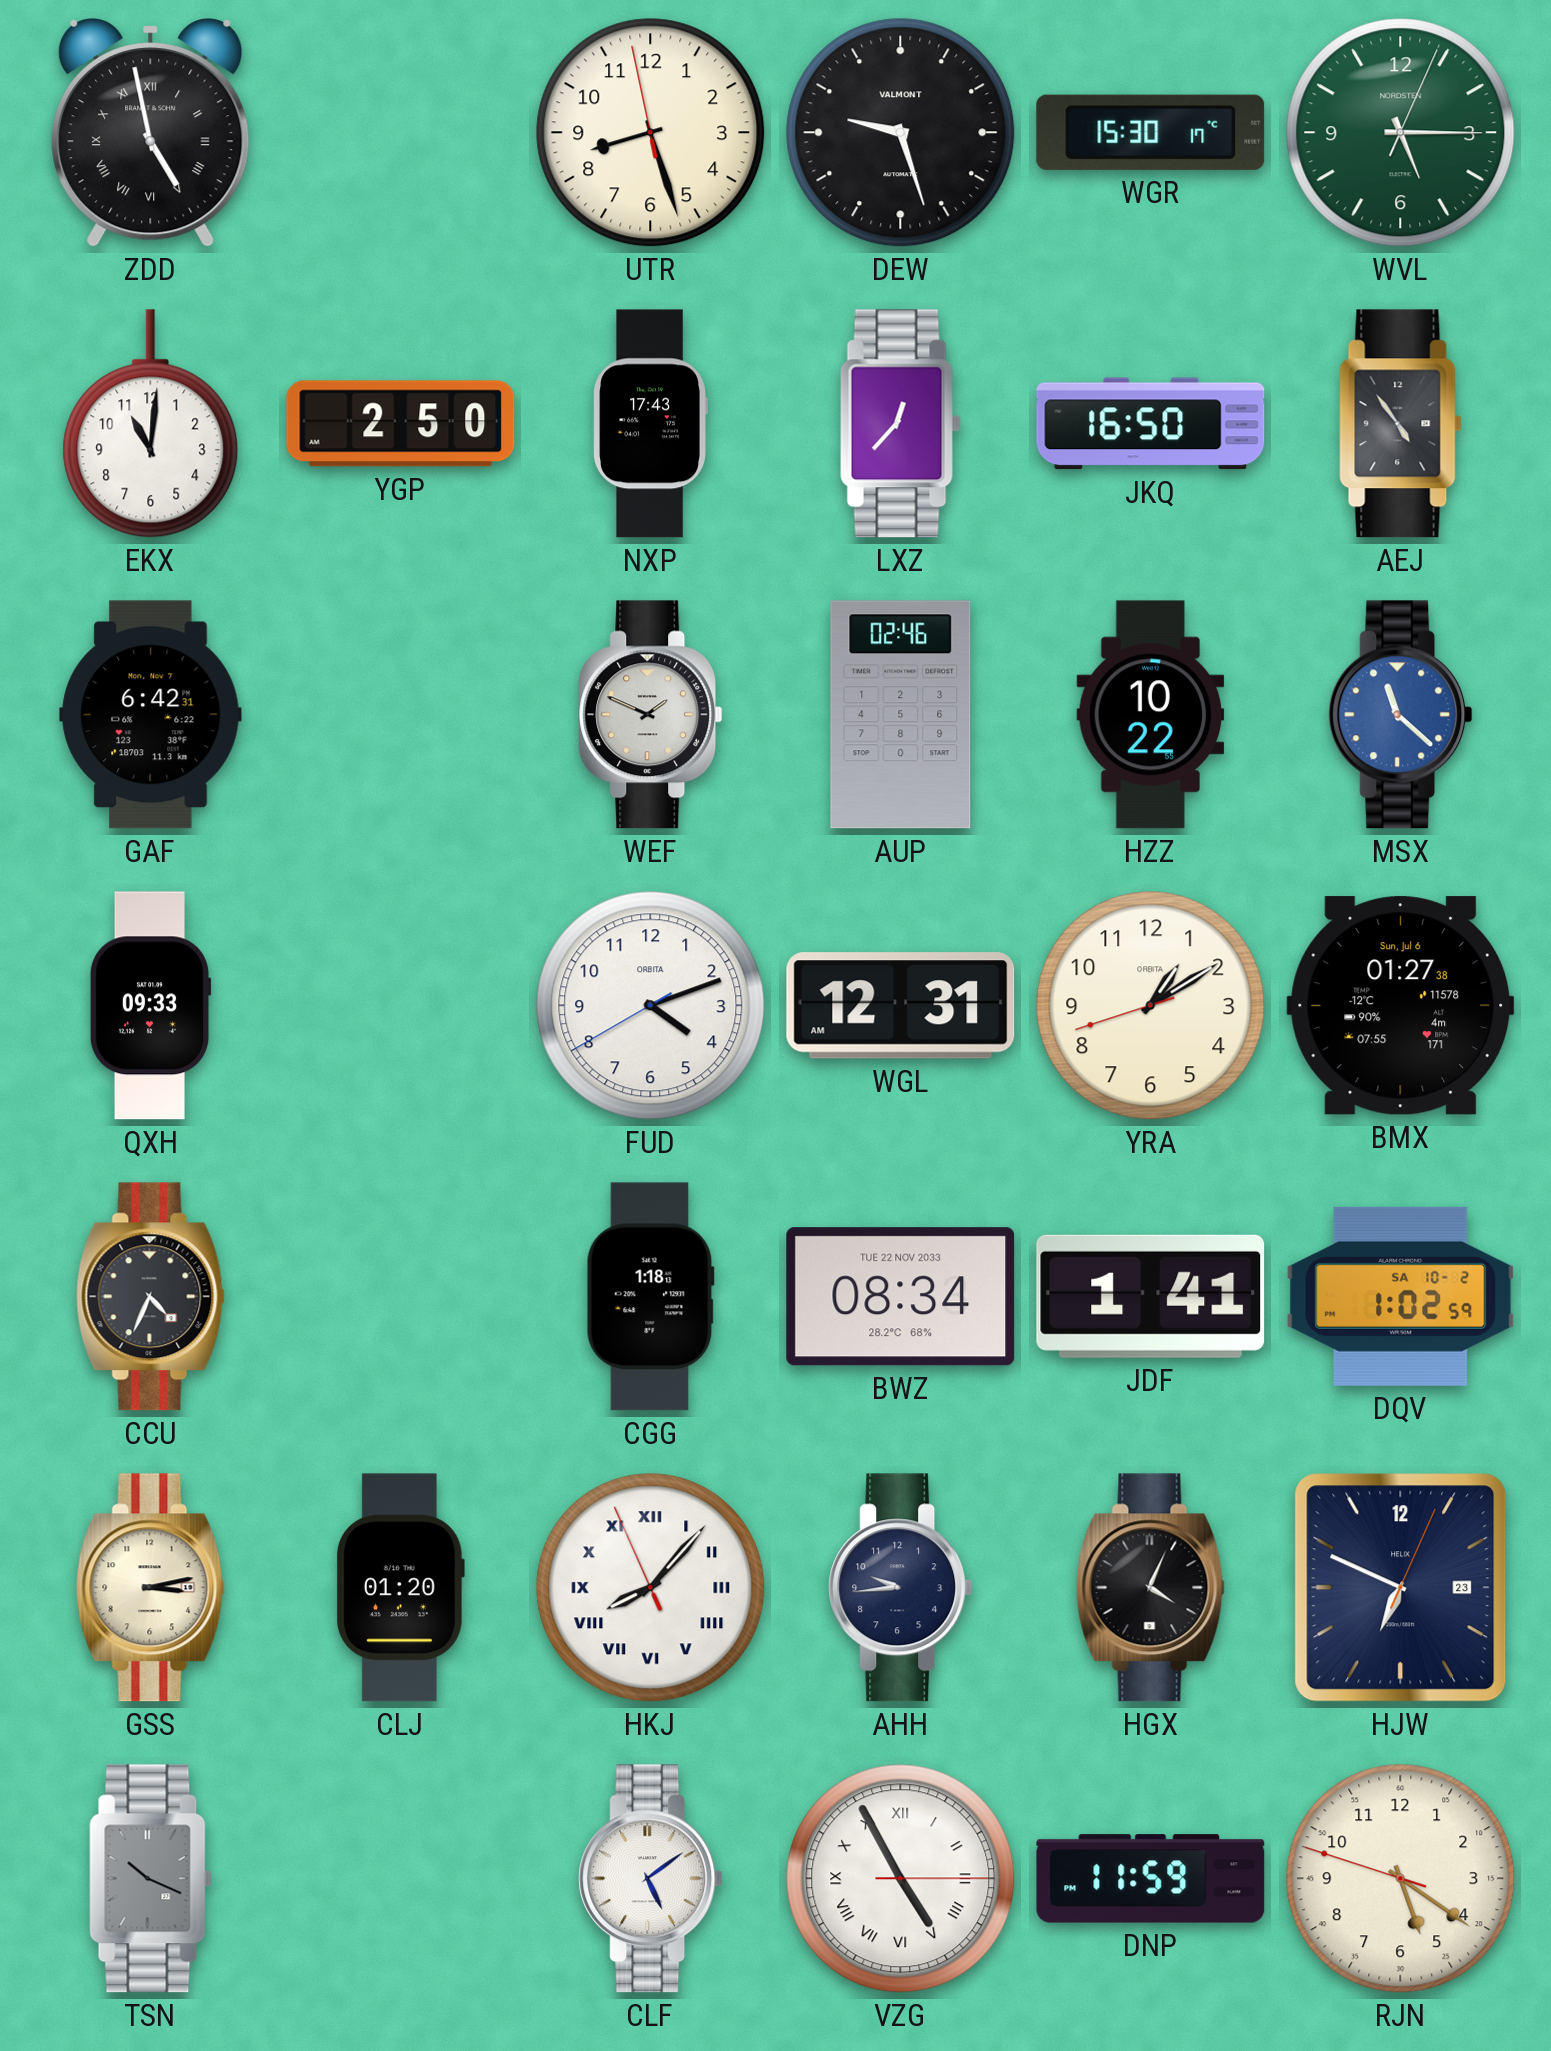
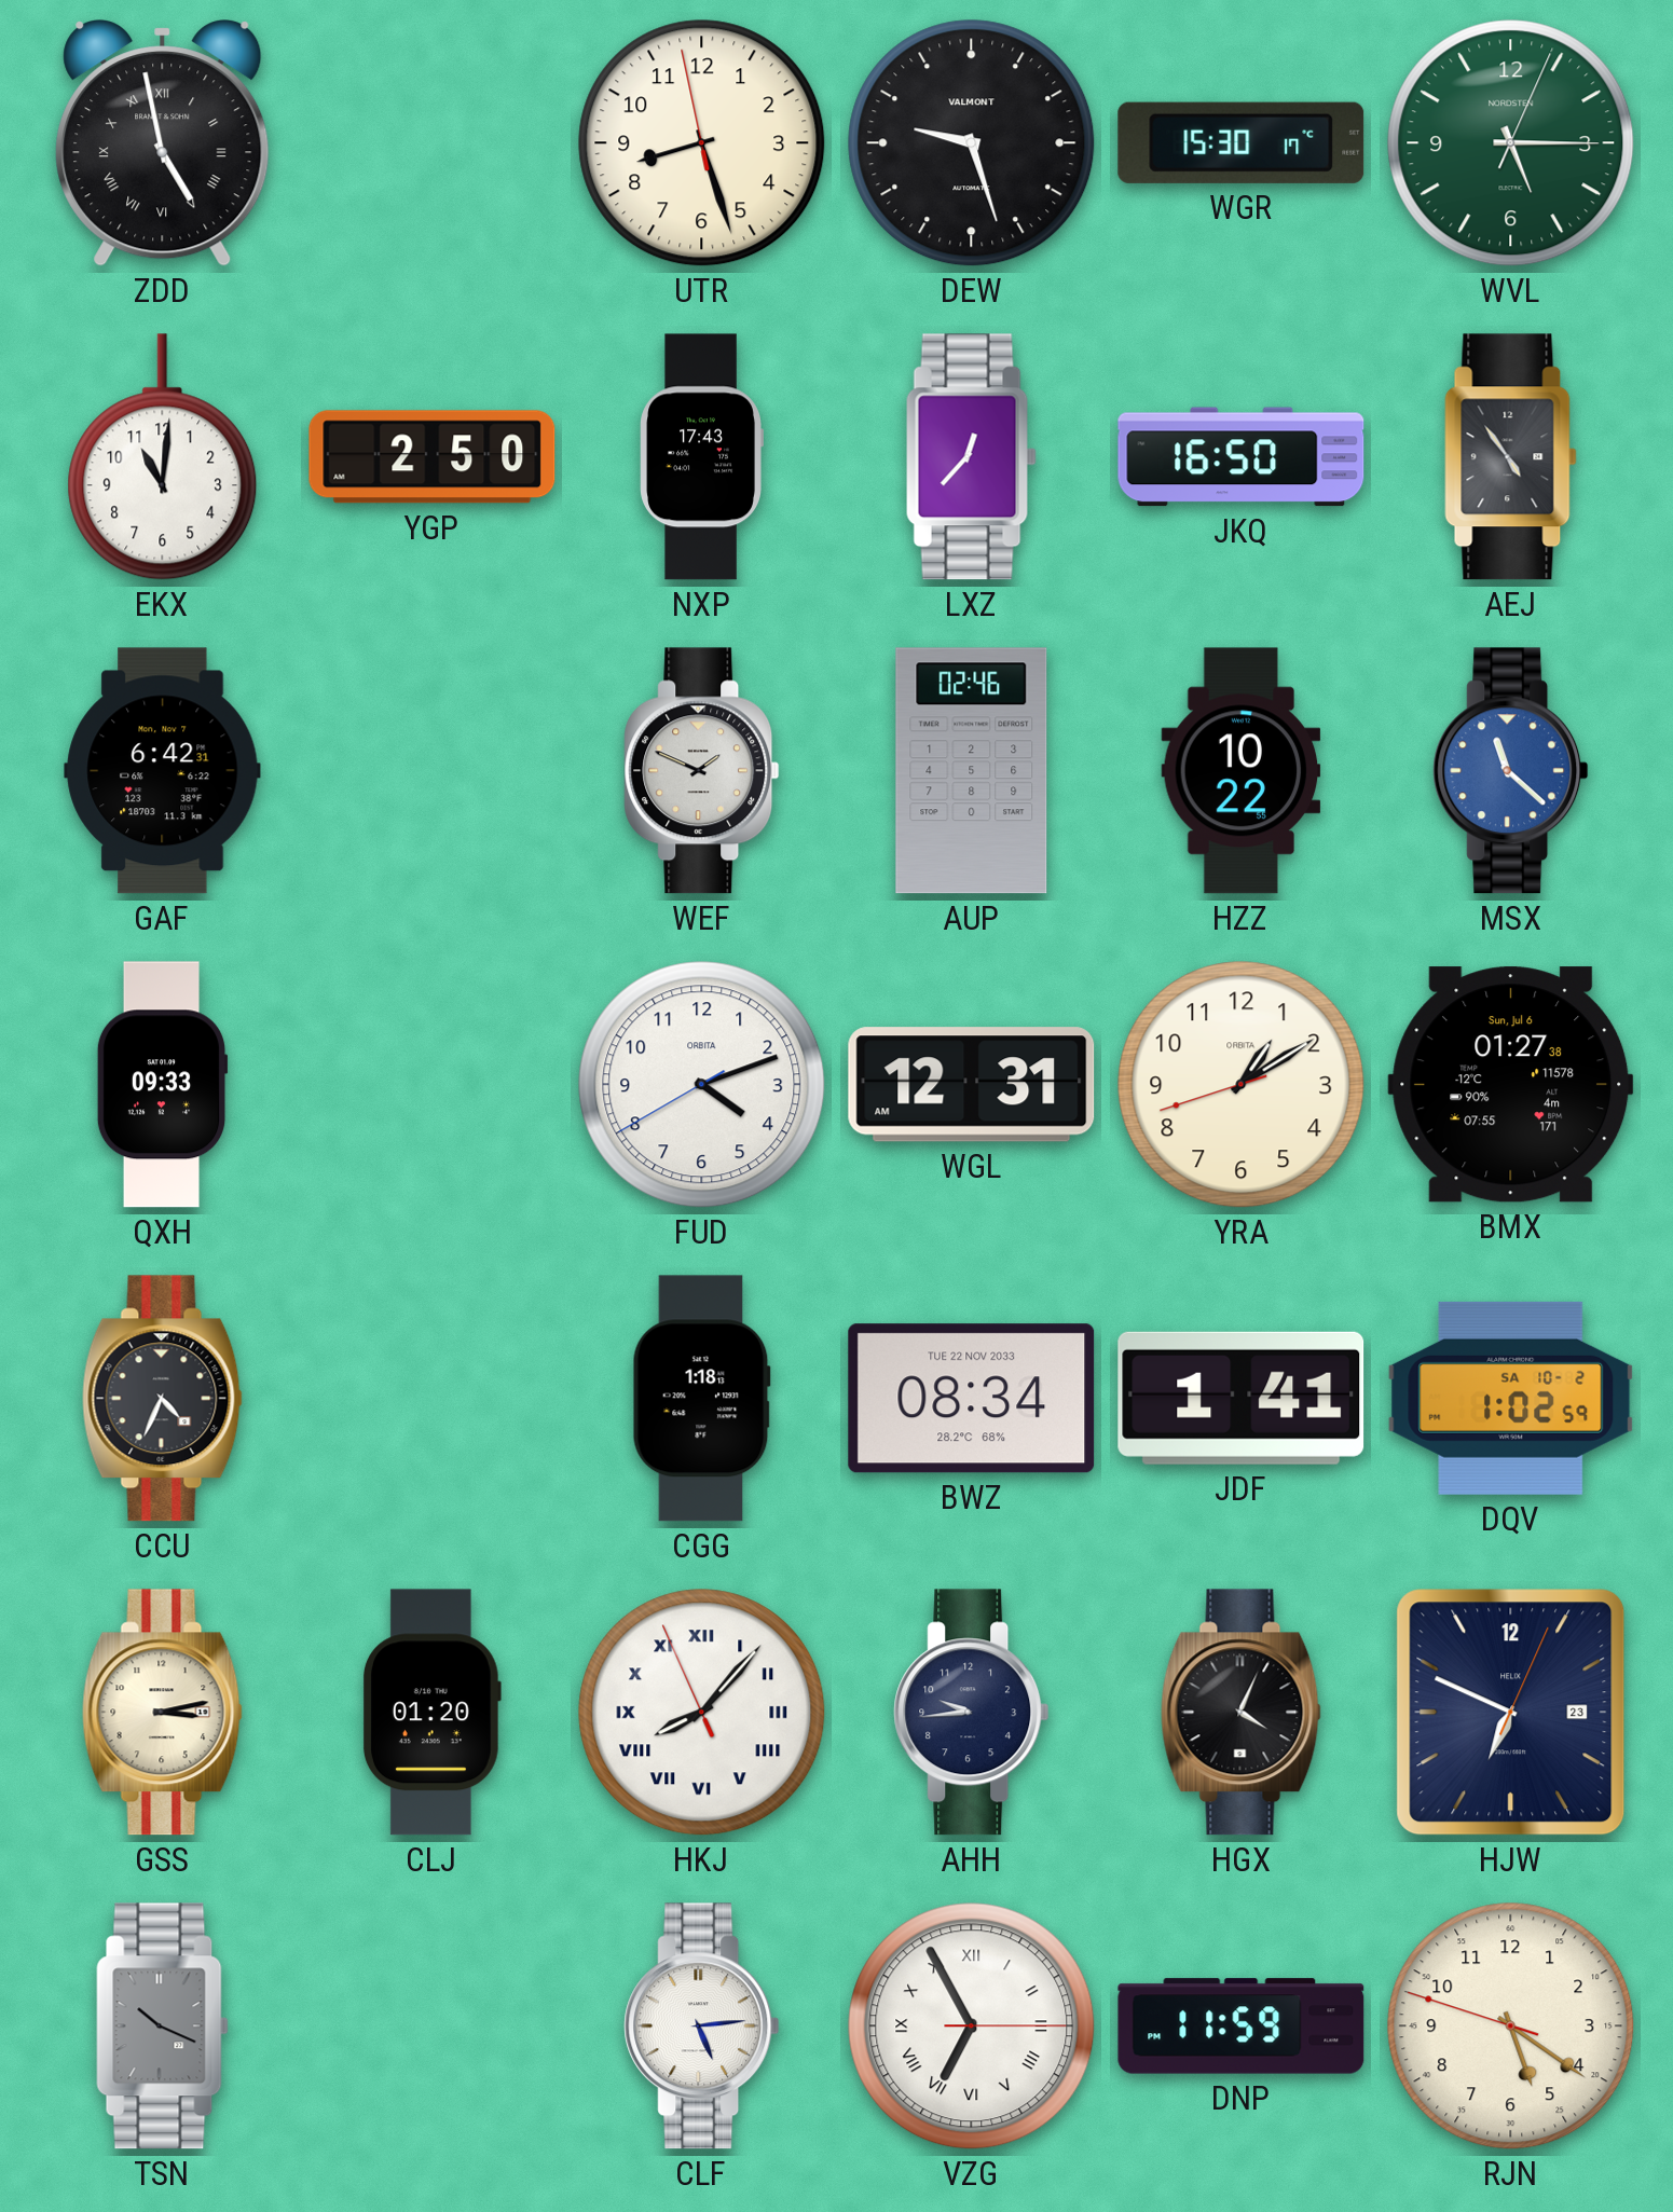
CLF: 5:09 -> 5:14
VZG: 4:55 -> 6:55
